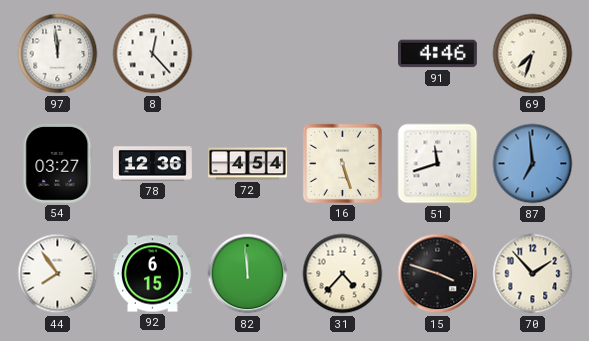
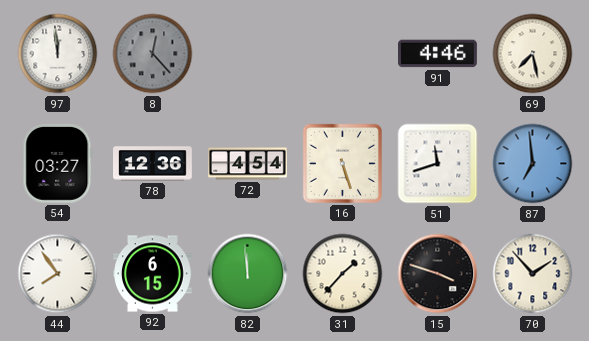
8 dial: white -> grey
69: 7:33 -> 7:28
31: 4:37 -> 1:37
